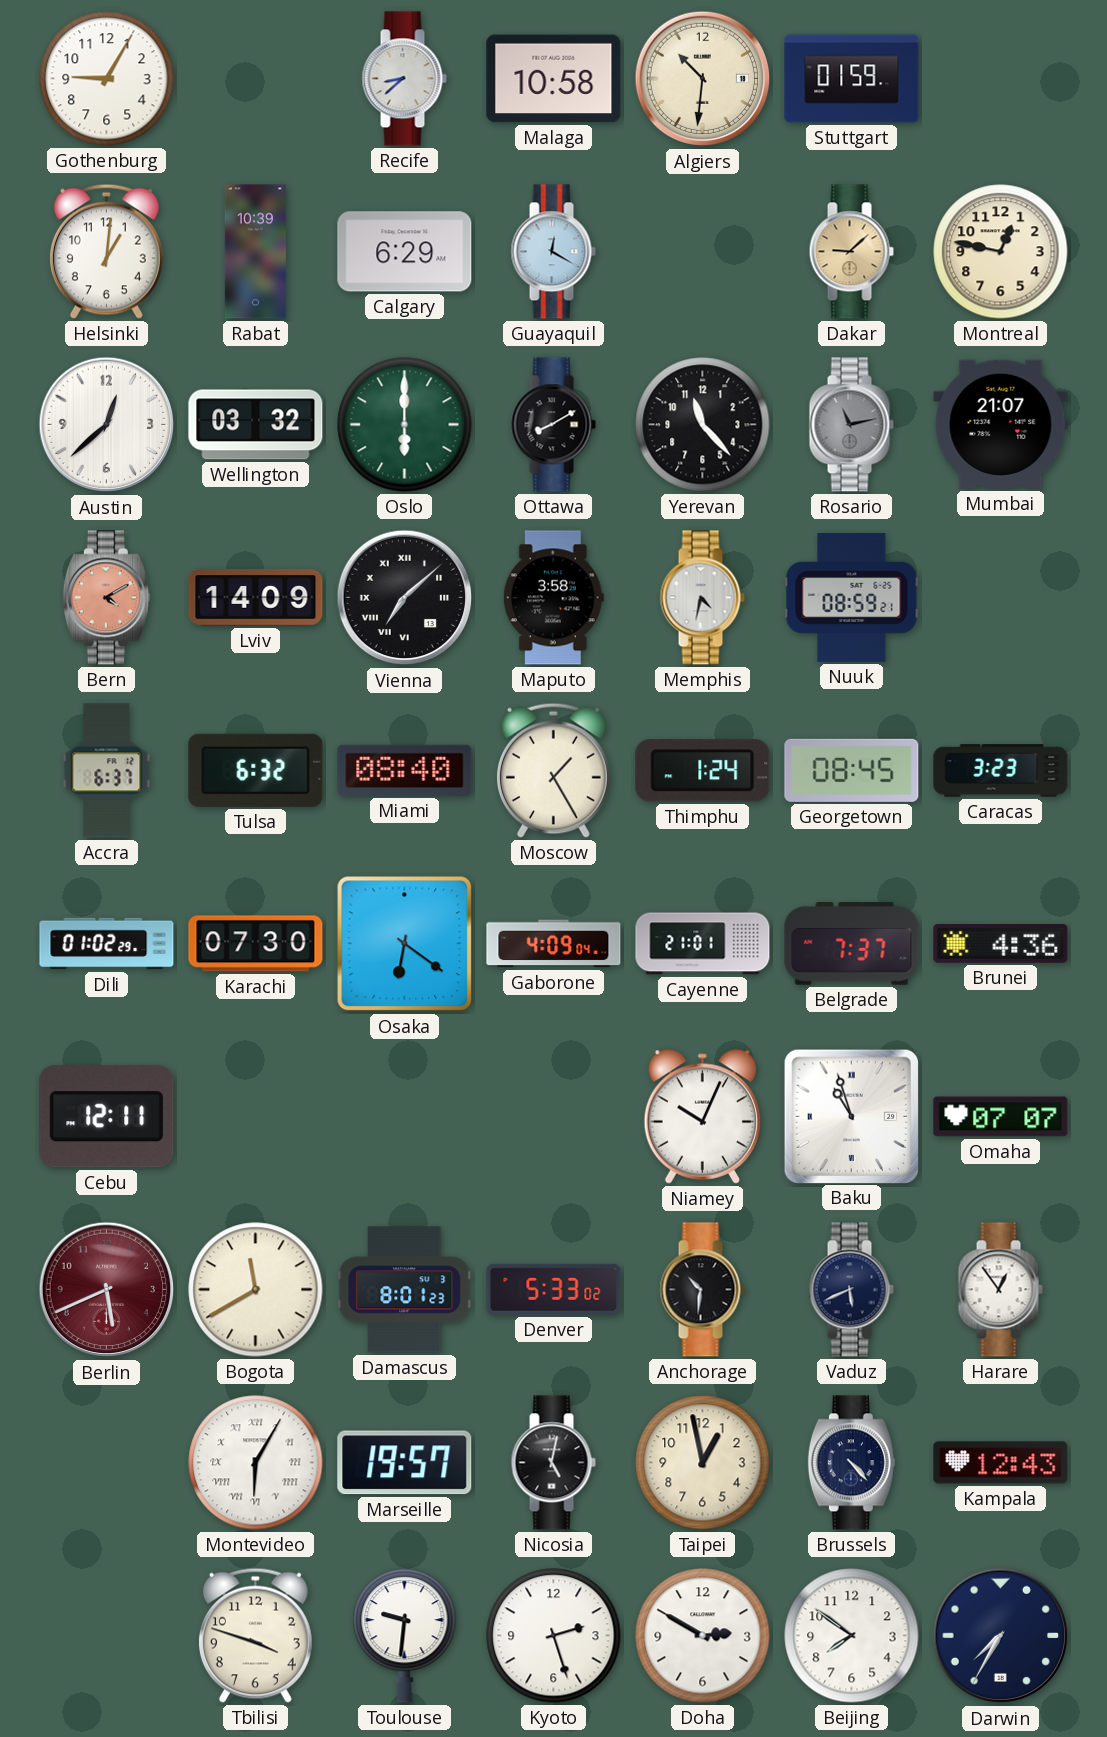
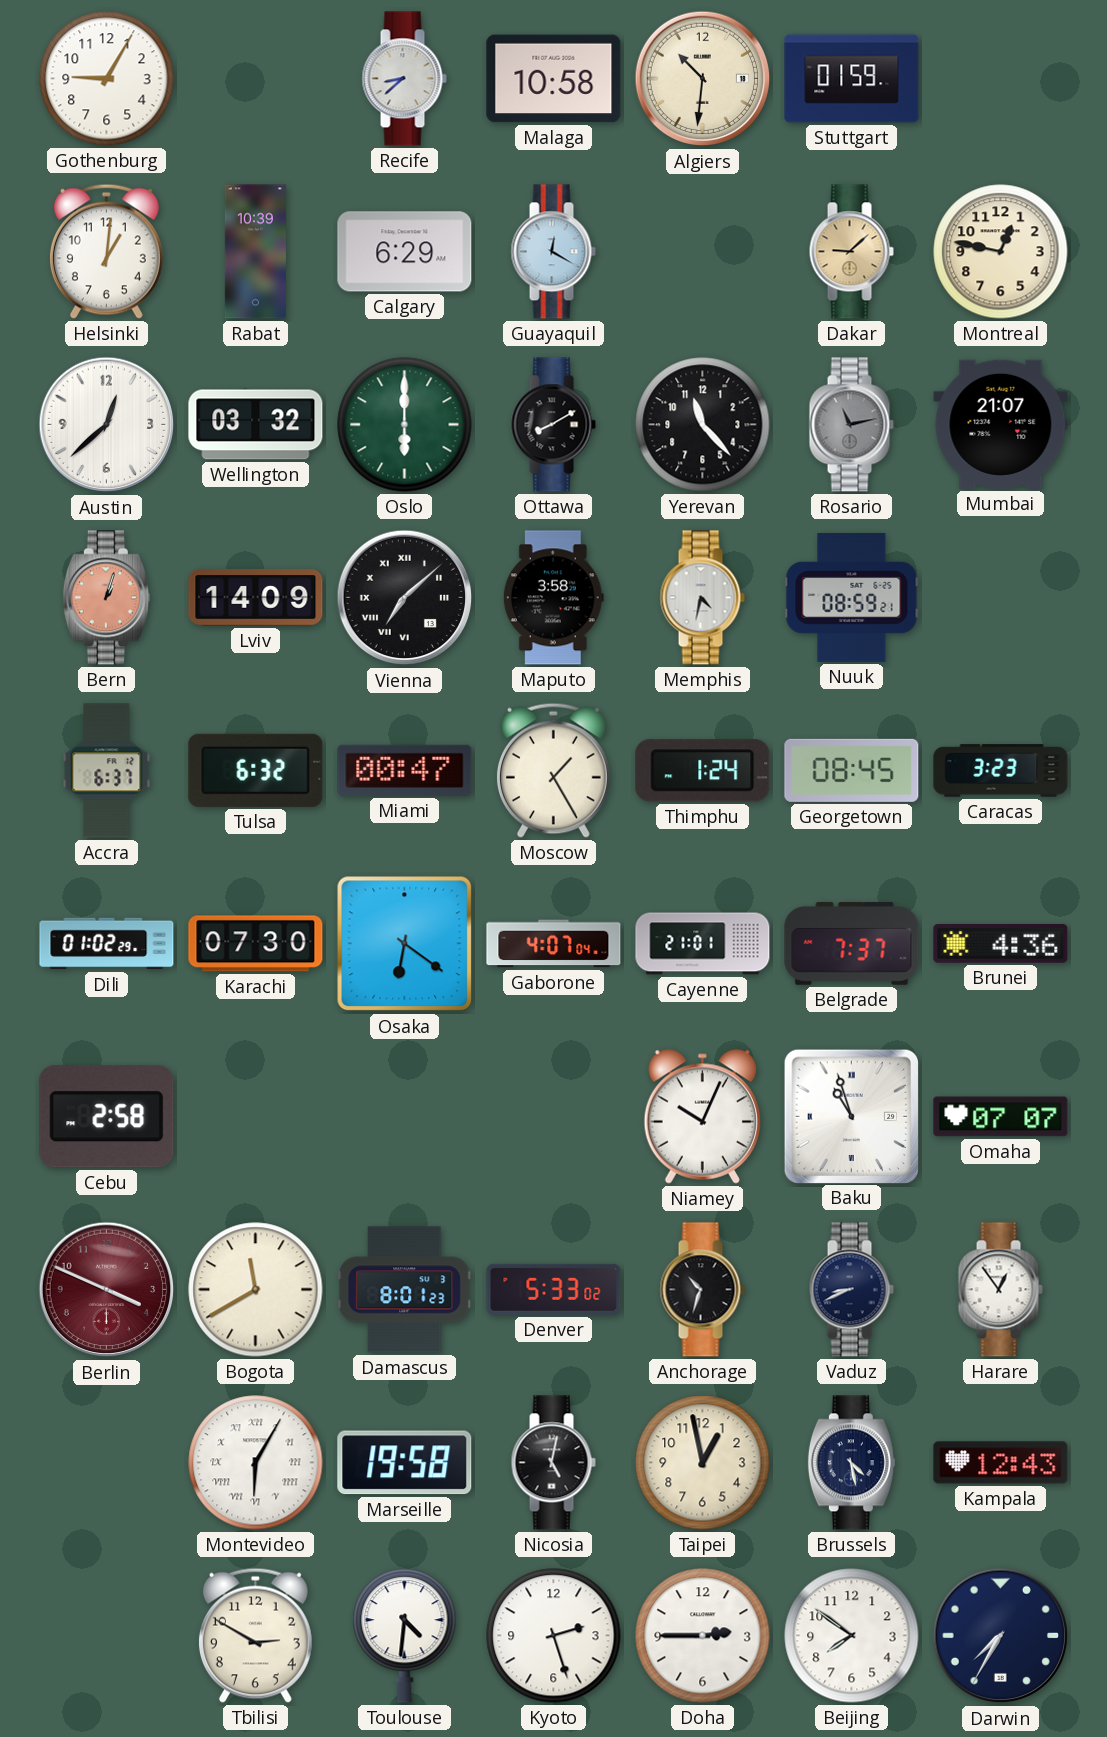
Bern: 4:10 -> 1:03
Miami: 08:40 -> 00:47
Gaborone: 4:09 -> 4:07
Cebu: 12:11 -> 2:58
Berlin: 5:41 -> 3:49
Anchorage: 10:31 -> 10:33
Vaduz: 5:41 -> 8:41
Marseille: 19:57 -> 19:58
Brussels: 4:23 -> 4:28
Tbilisi: 3:48 -> 2:50
Toulouse: 9:31 -> 4:31
Doha: 2:50 -> 2:45
